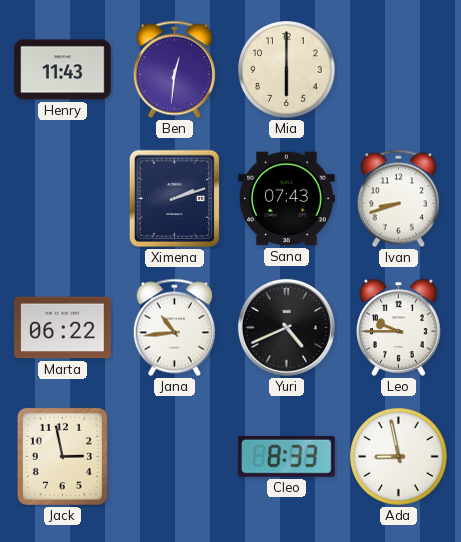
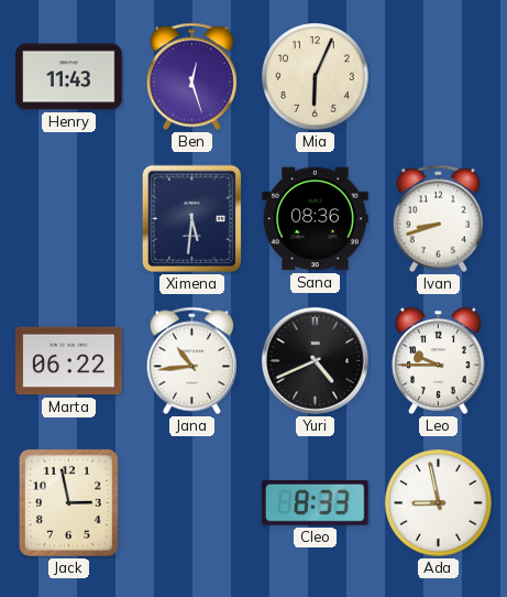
Ben: 12:31 -> 12:27
Mia: 6:00 -> 6:04
Ximena: 2:12 -> 5:31
Sana: 07:43 -> 08:36
